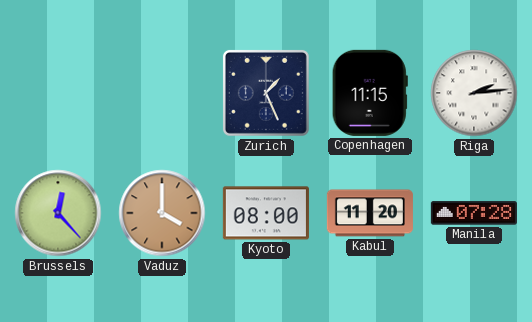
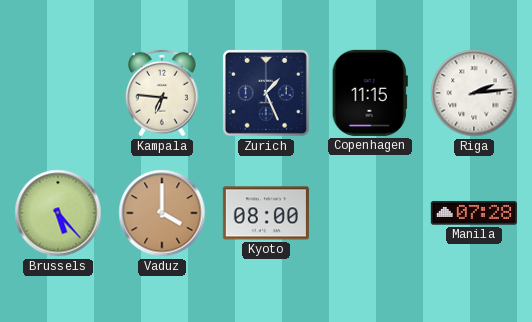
Kampala: none -> 6:46
Brussels: 12:23 -> 5:23
Kabul: 11:20 -> none
